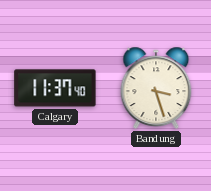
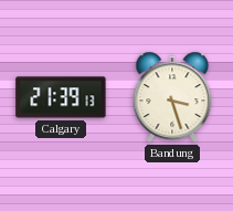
Calgary: 11:37 -> 21:39
